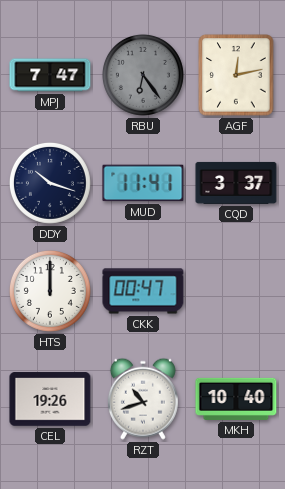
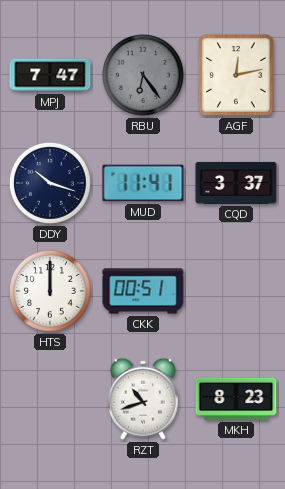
CKK: 00:47 -> 00:51
CEL: 19:26 -> none
MKH: 10:40 -> 8:23
